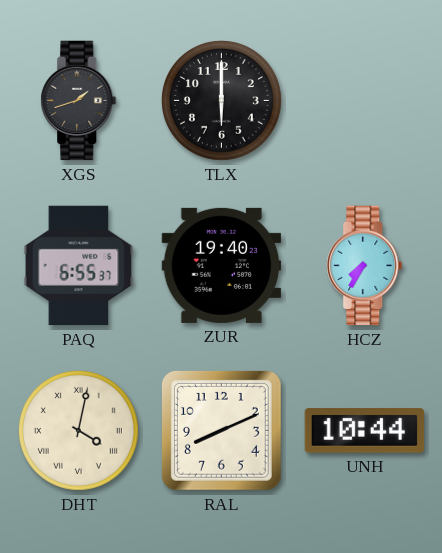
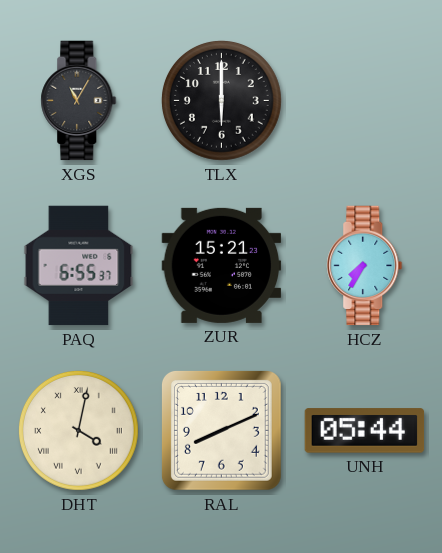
XGS: 1:42 -> 11:05
ZUR: 19:40 -> 15:21
UNH: 10:44 -> 05:44
